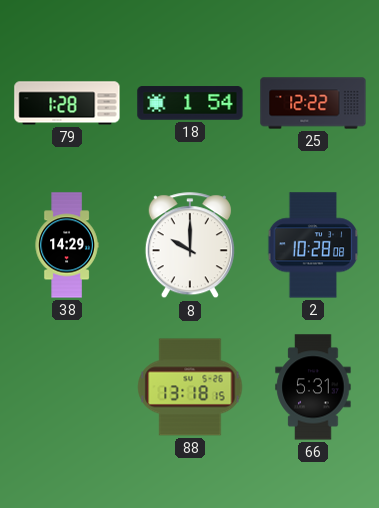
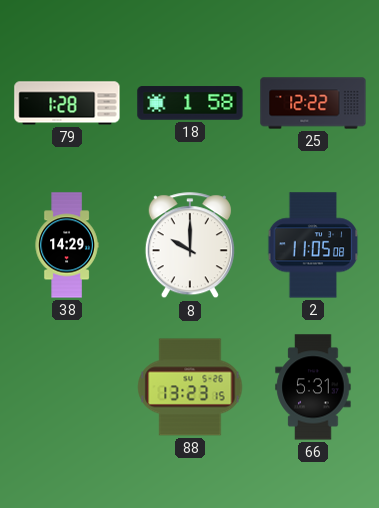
18: 1:54 -> 1:58
2: 10:28 -> 11:05
88: 13:18 -> 13:23
